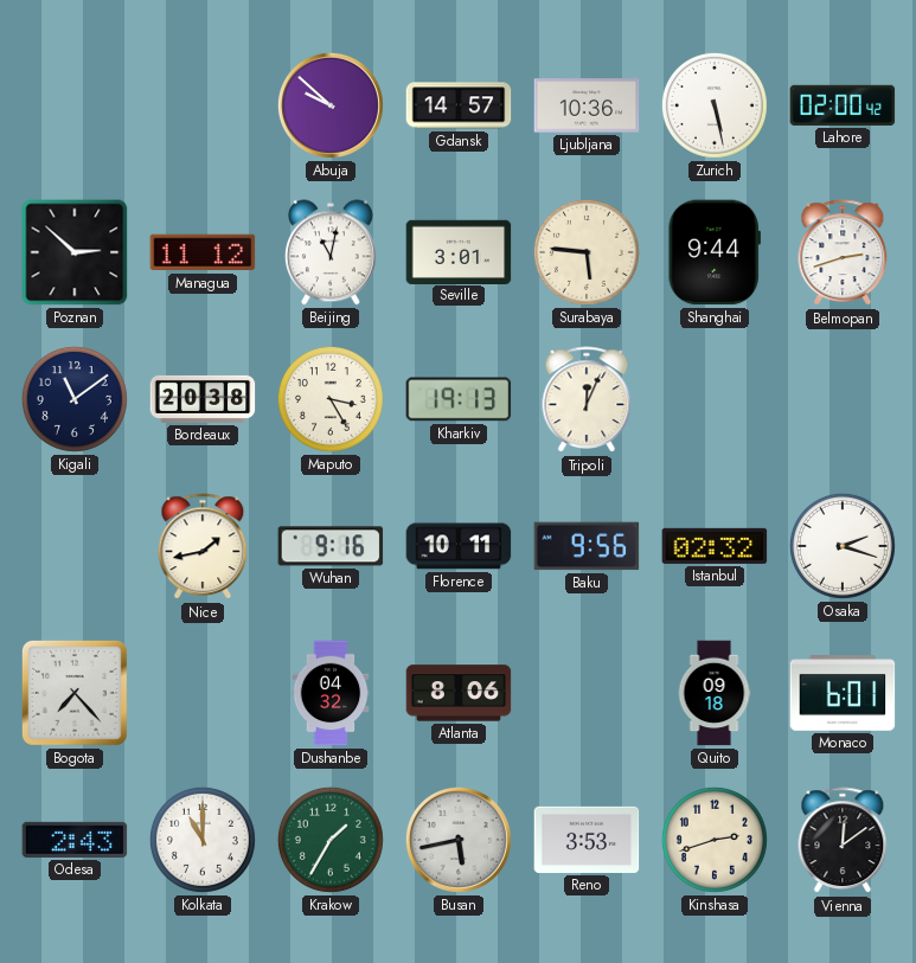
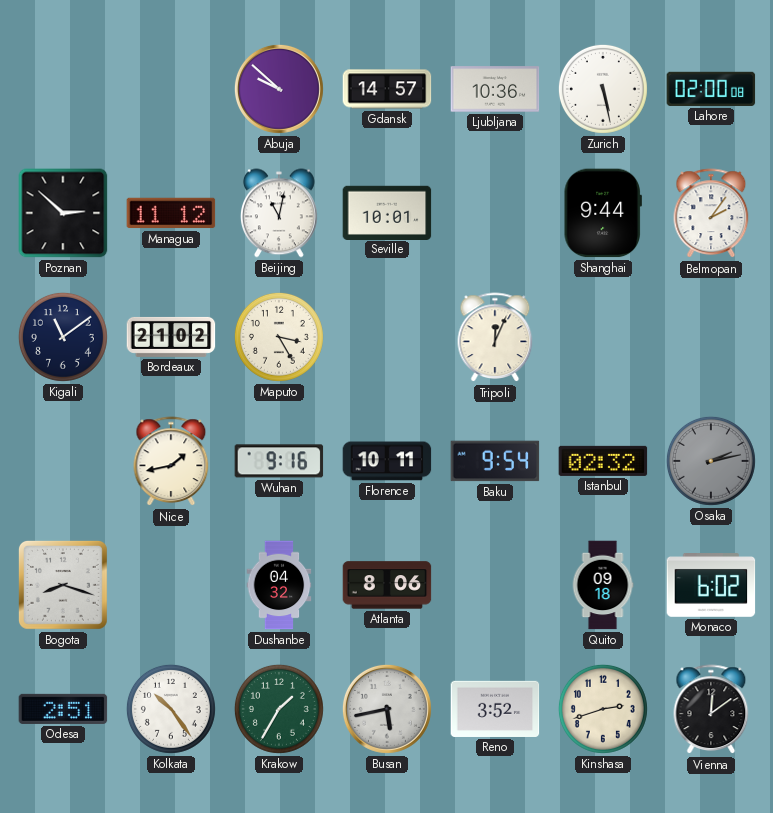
Lahore: 02:00:42 -> 02:00:08
Seville: 3:01 -> 10:01
Surabaya: 5:46 -> none
Belmopan: 2:42 -> 2:06
Bordeaux: 20:38 -> 21:02
Kharkiv: 19:13 -> none
Baku: 9:56 -> 9:54
Osaka: 2:18 -> 2:13
Osaka dial: white -> grey
Bogota: 7:23 -> 8:18
Monaco: 6:01 -> 6:02
Odesa: 2:43 -> 2:51
Kolkata: 11:00 -> 10:24
Reno: 3:53 -> 3:52
